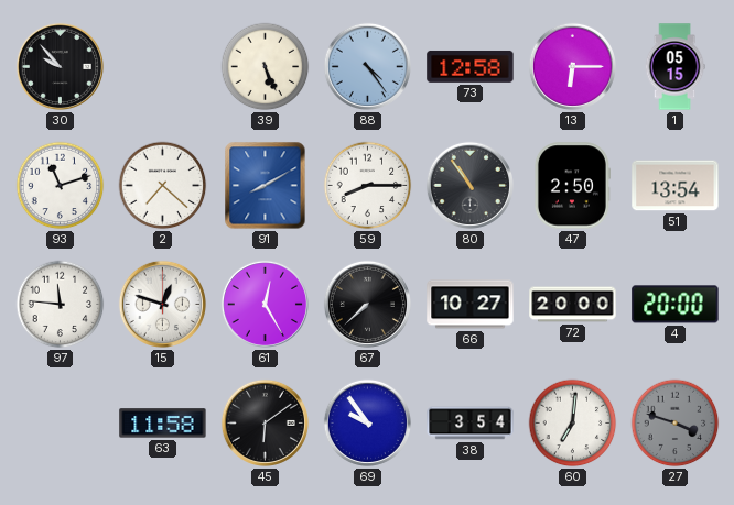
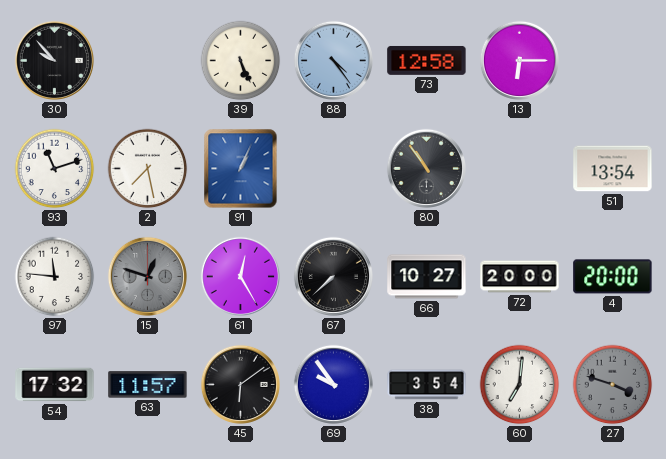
1: 05:15 -> none
2: 7:22 -> 7:28
91: 8:10 -> 1:04
59: 8:15 -> none
47: 2:50 -> none
15 dial: white -> grey
54: none -> 17:32
63: 11:58 -> 11:57
